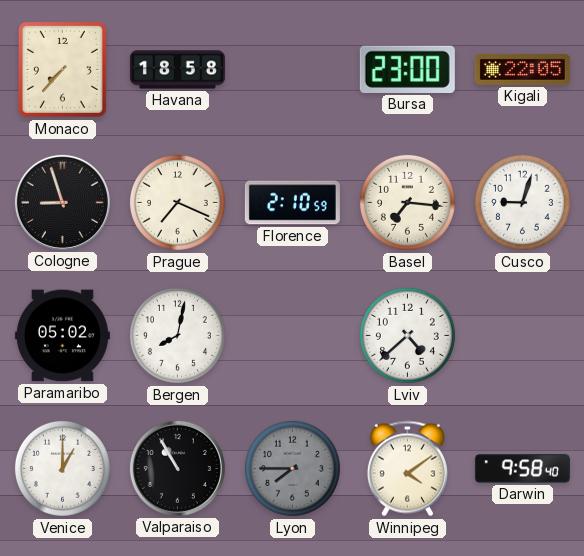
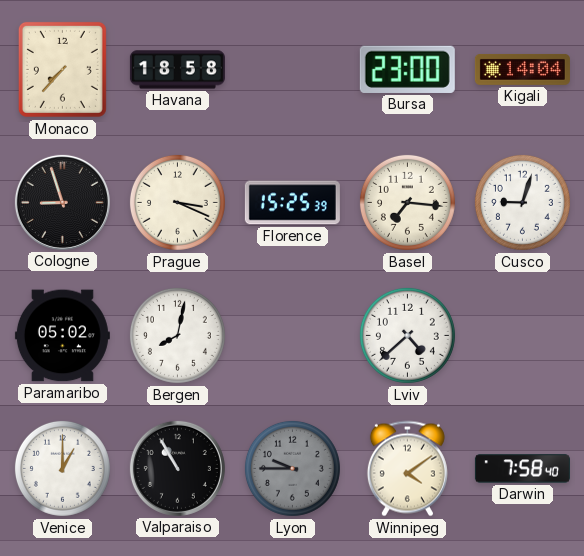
Kigali: 22:05 -> 14:04
Prague: 7:19 -> 3:19
Florence: 2:10 -> 15:25
Lyon: 7:45 -> 9:45
Darwin: 9:58 -> 7:58
